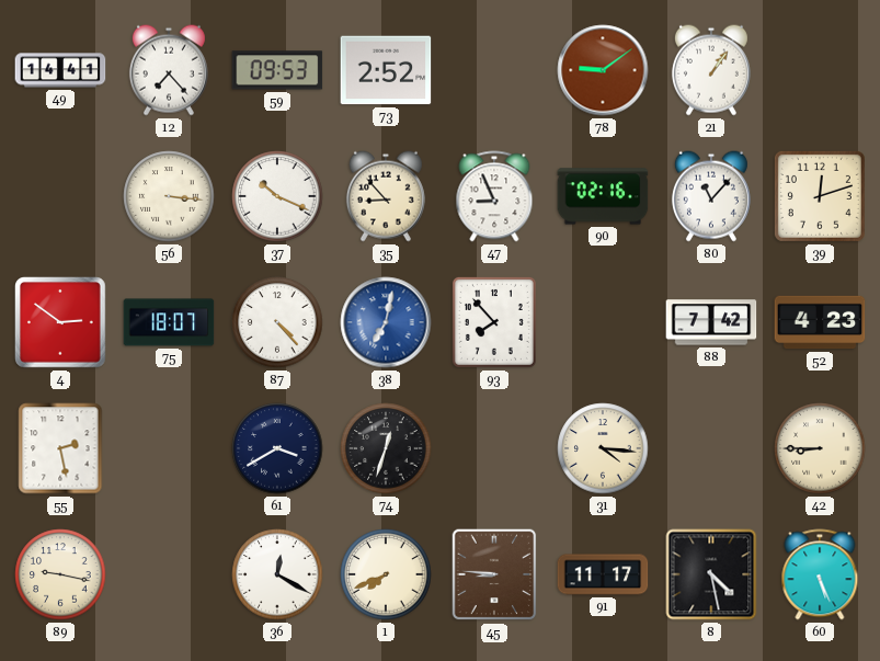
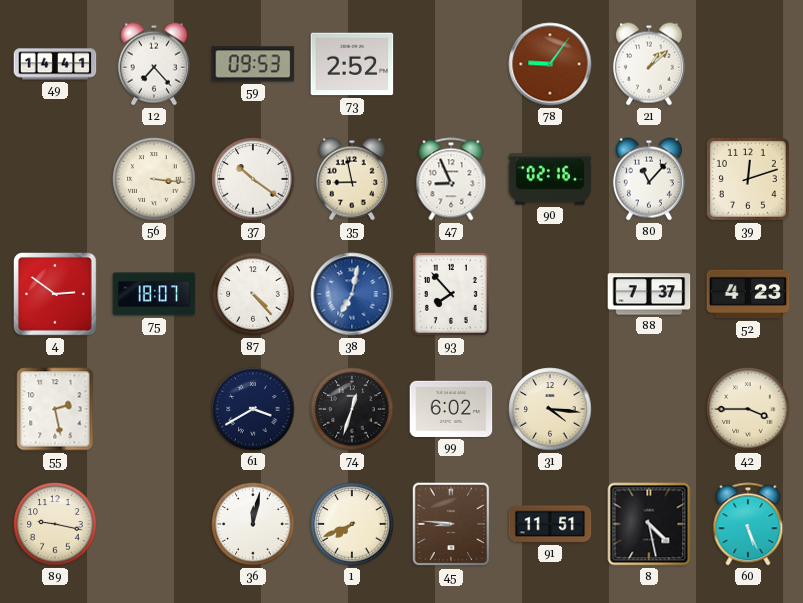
78: 9:09 -> 9:06
21: 1:06 -> 1:08
37: 10:19 -> 10:21
35: 8:53 -> 8:58
88: 7:42 -> 7:37
99: none -> 6:02
42: 8:45 -> 3:45
36: 12:20 -> 12:02
91: 11:17 -> 11:51
